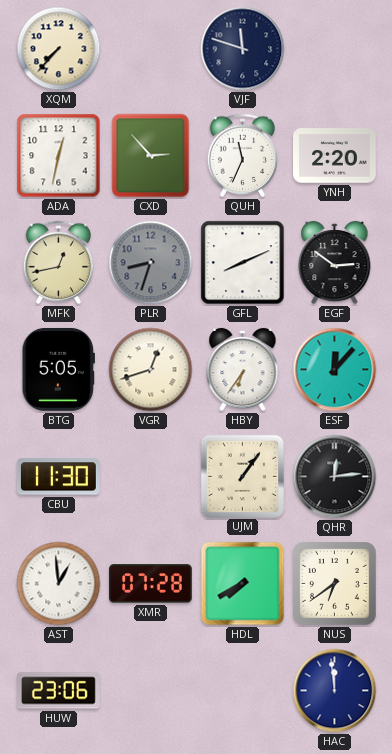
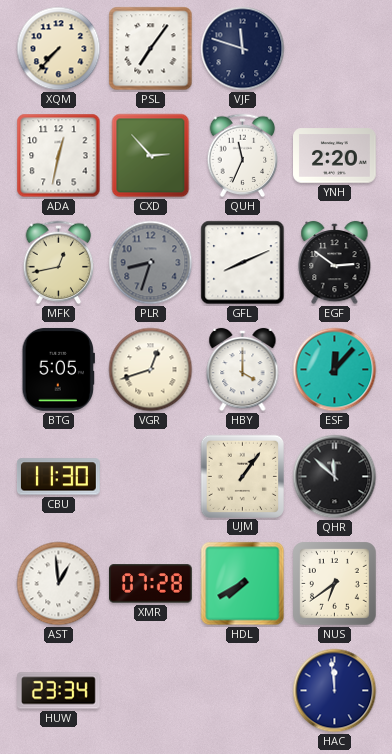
PSL: none -> 7:06
HBY: 6:36 -> 4:00
QHR: 12:14 -> 11:52
HUW: 23:06 -> 23:34
